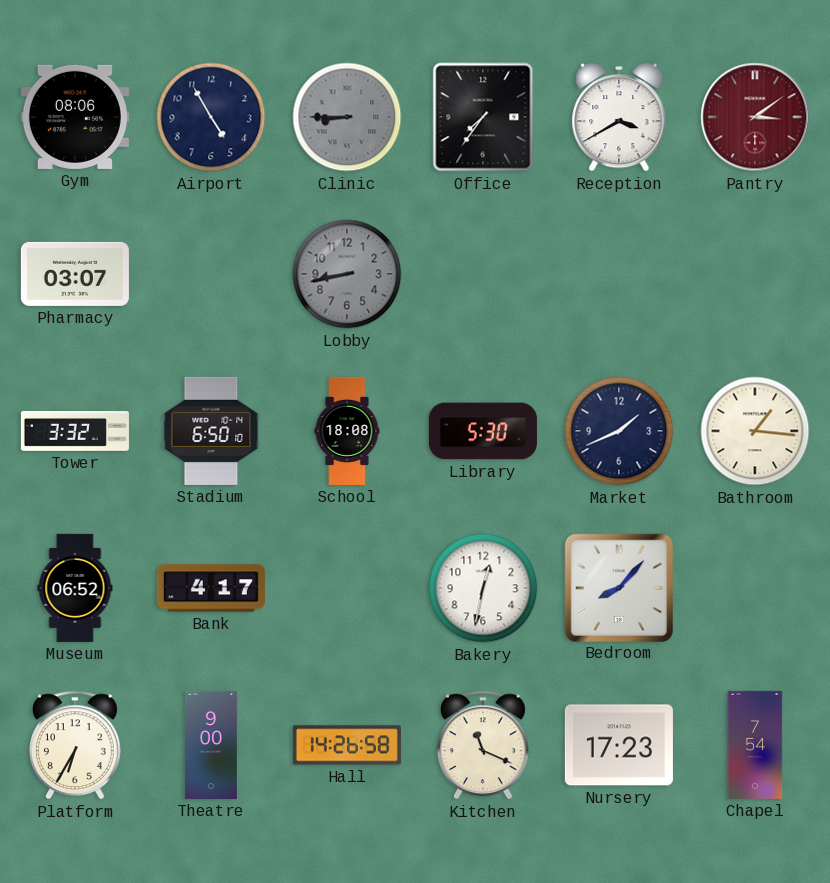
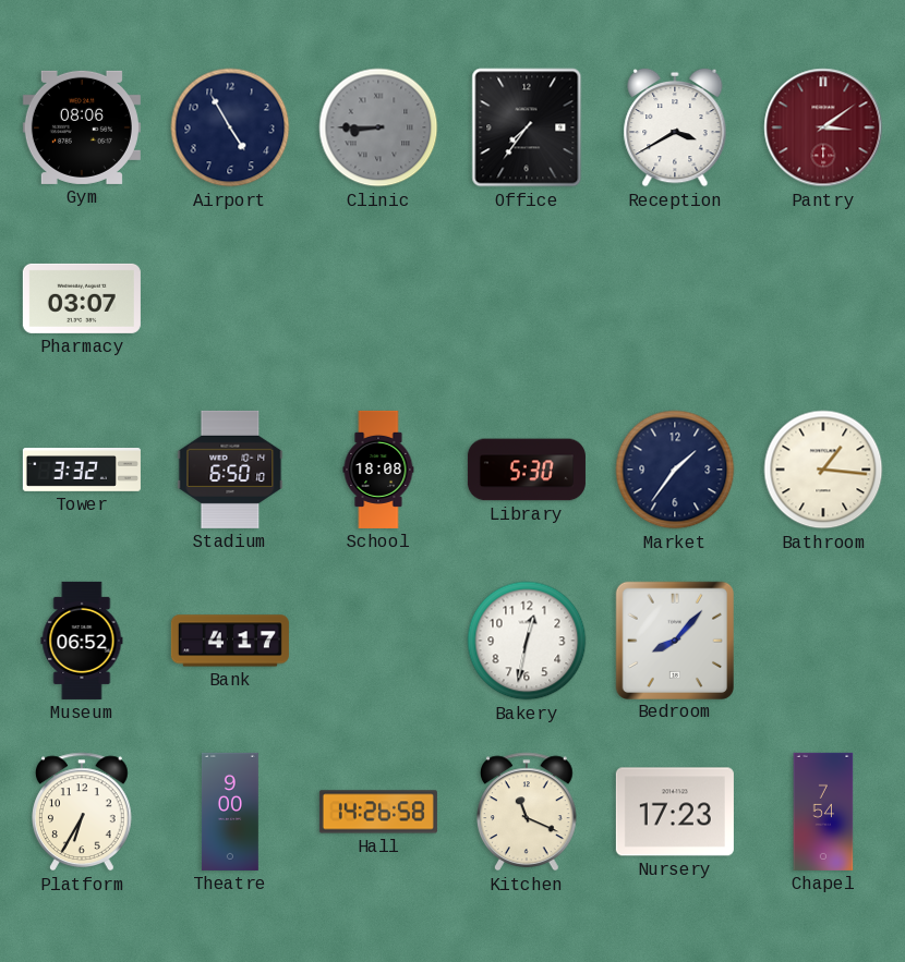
Lobby: 8:43 -> none
Market: 1:41 -> 1:36
